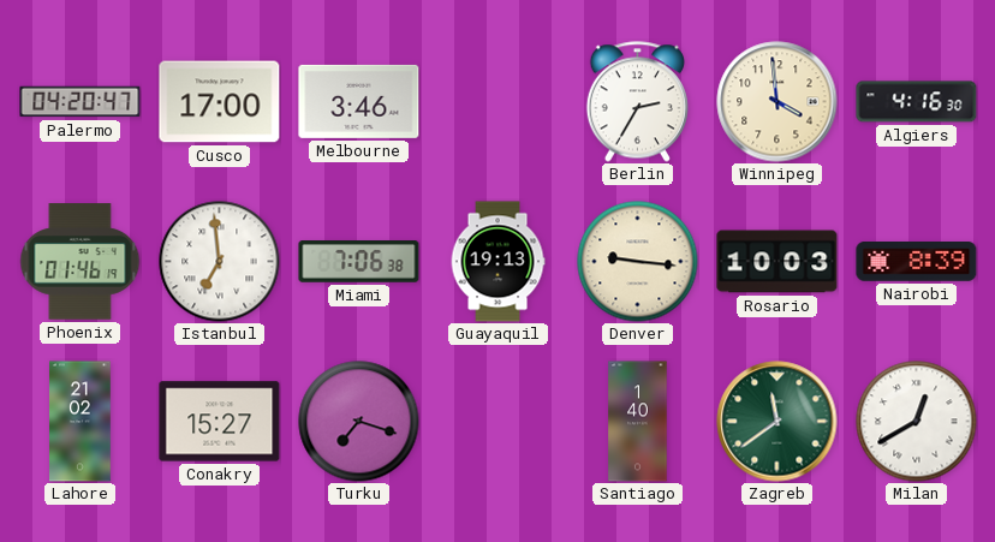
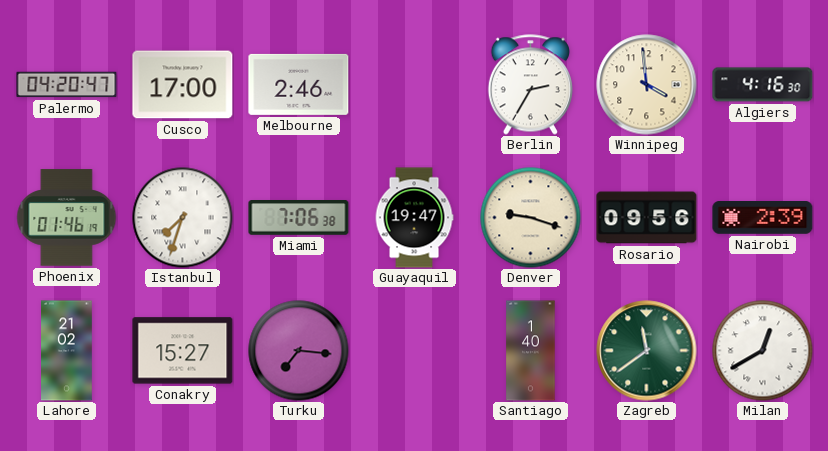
Melbourne: 3:46 -> 2:46
Istanbul: 6:59 -> 7:33
Guayaquil: 19:13 -> 19:47
Denver: 9:16 -> 9:18
Rosario: 10:03 -> 09:56
Nairobi: 8:39 -> 2:39
Turku: 7:18 -> 7:16
